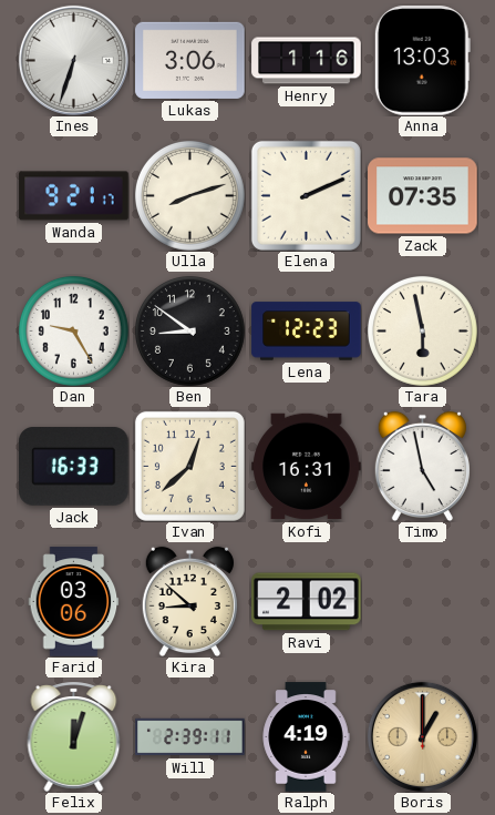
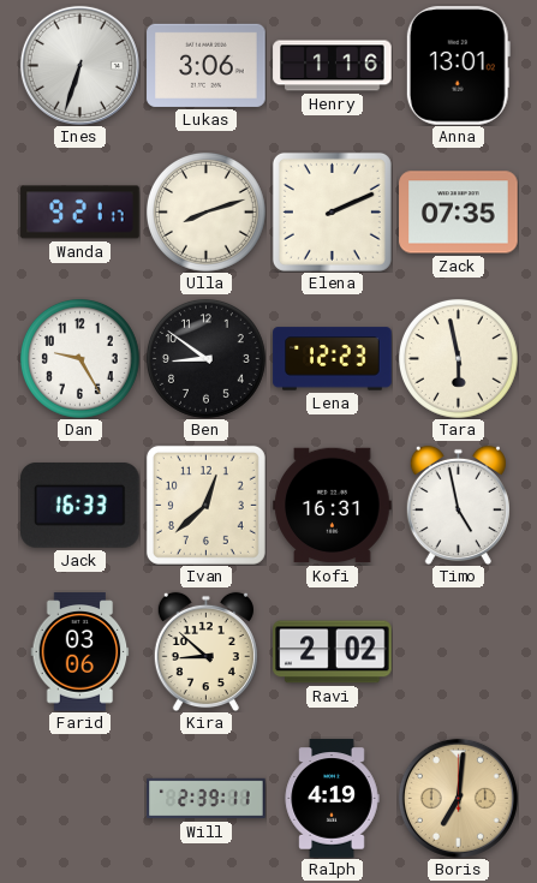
Anna: 13:03 -> 13:01
Felix: 12:03 -> none
Boris: 1:00 -> 7:01
